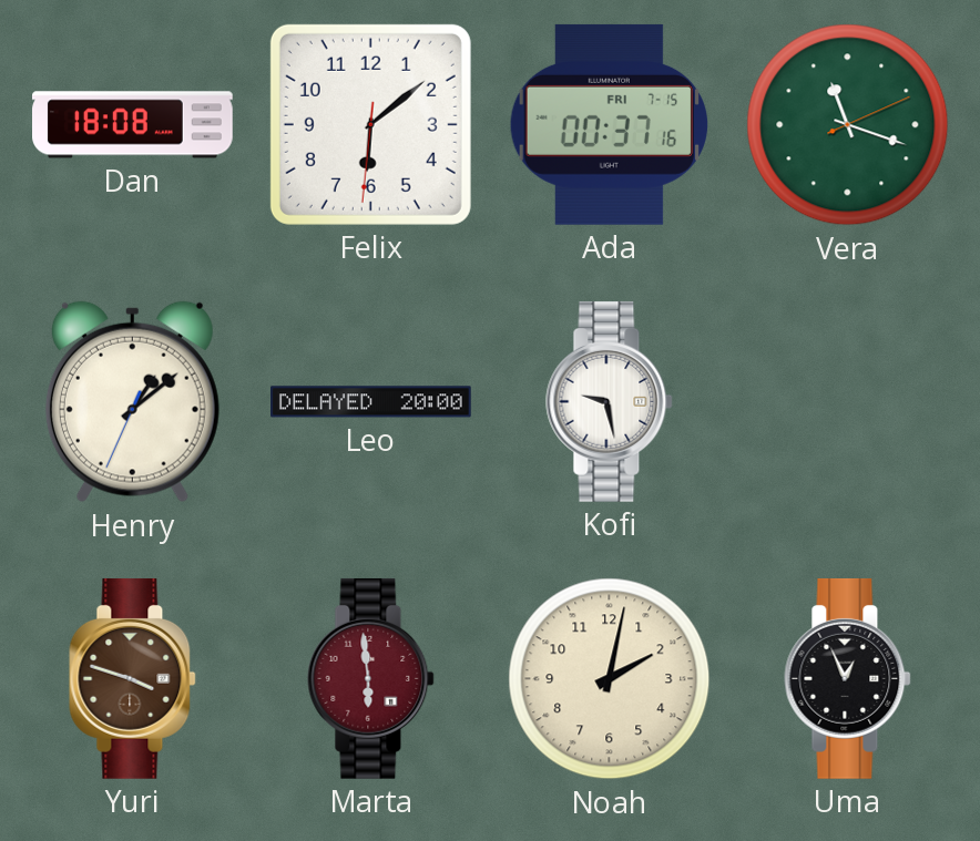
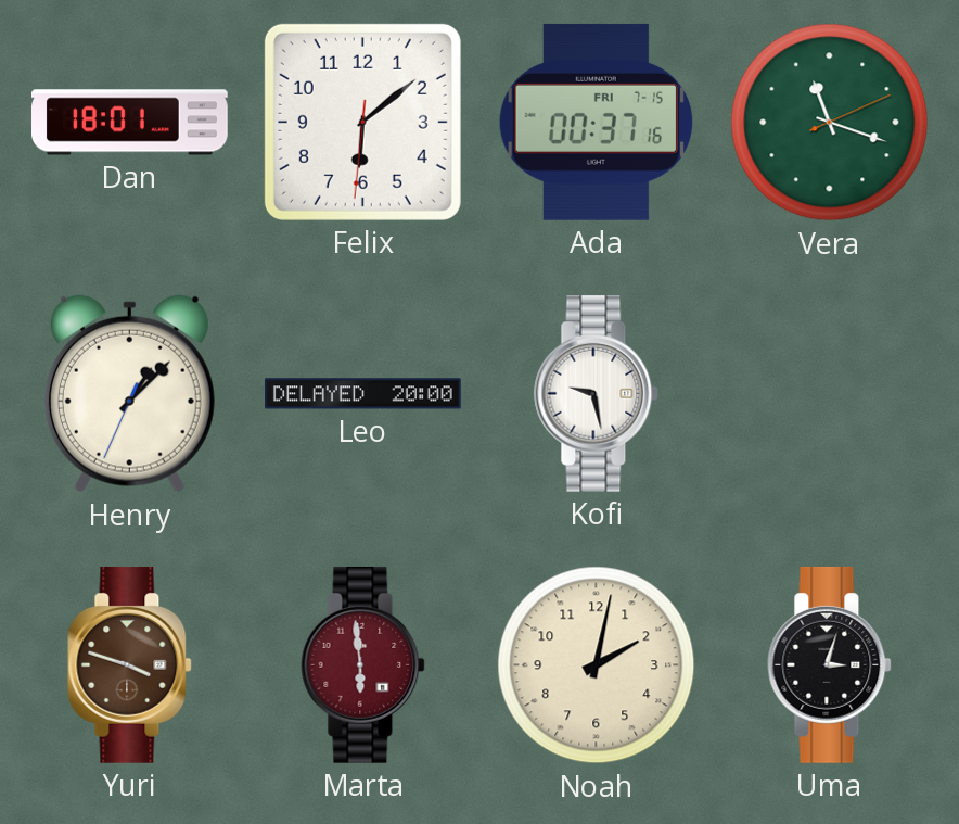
Dan: 18:08 -> 18:01
Henry: 1:08 -> 1:07
Uma: 12:56 -> 3:03
